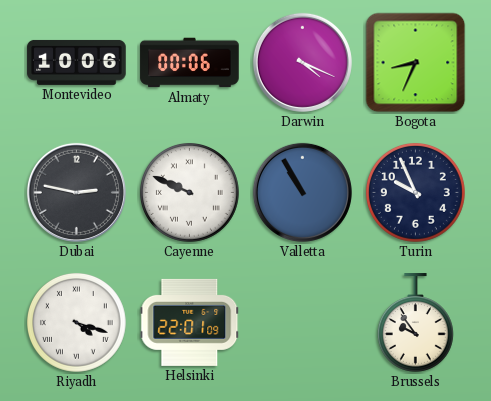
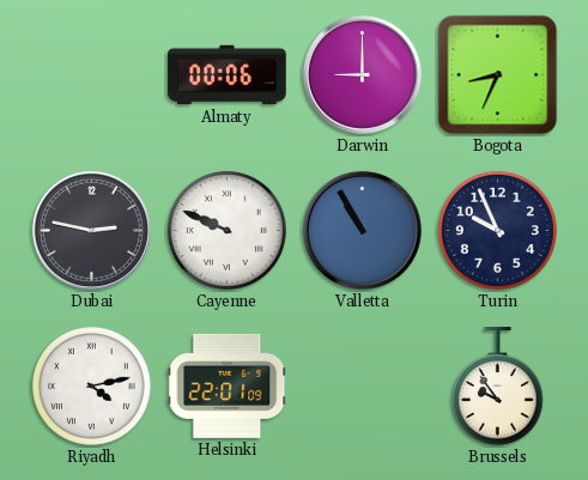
Montevideo: 10:06 -> none
Darwin: 4:19 -> 9:00
Riyadh: 4:18 -> 4:13
